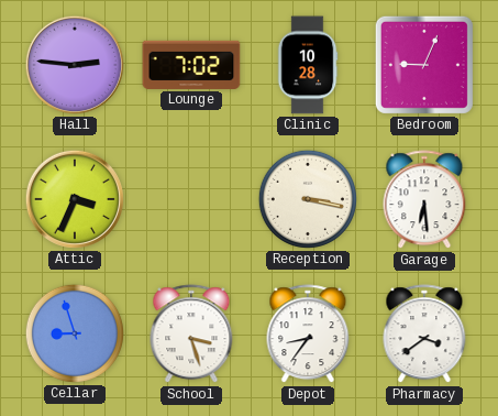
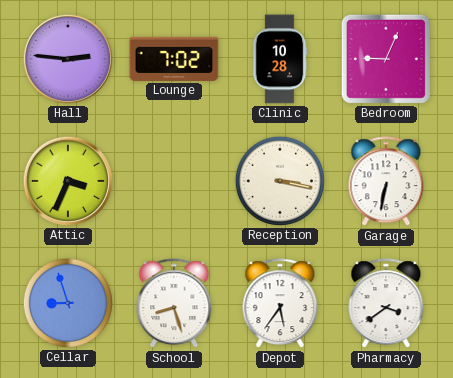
Garage: 6:29 -> 6:32
School: 3:27 -> 8:27
Depot: 8:36 -> 5:36
